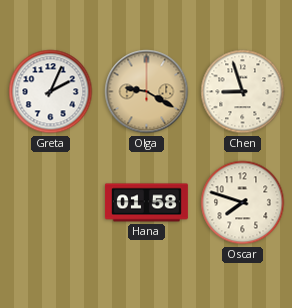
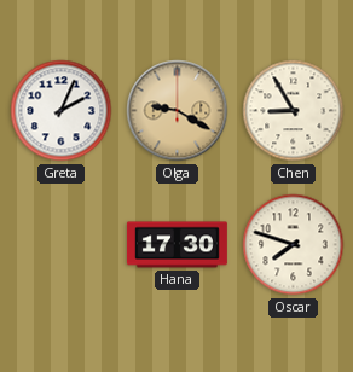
Chen: 8:57 -> 8:55
Hana: 01:58 -> 17:30
